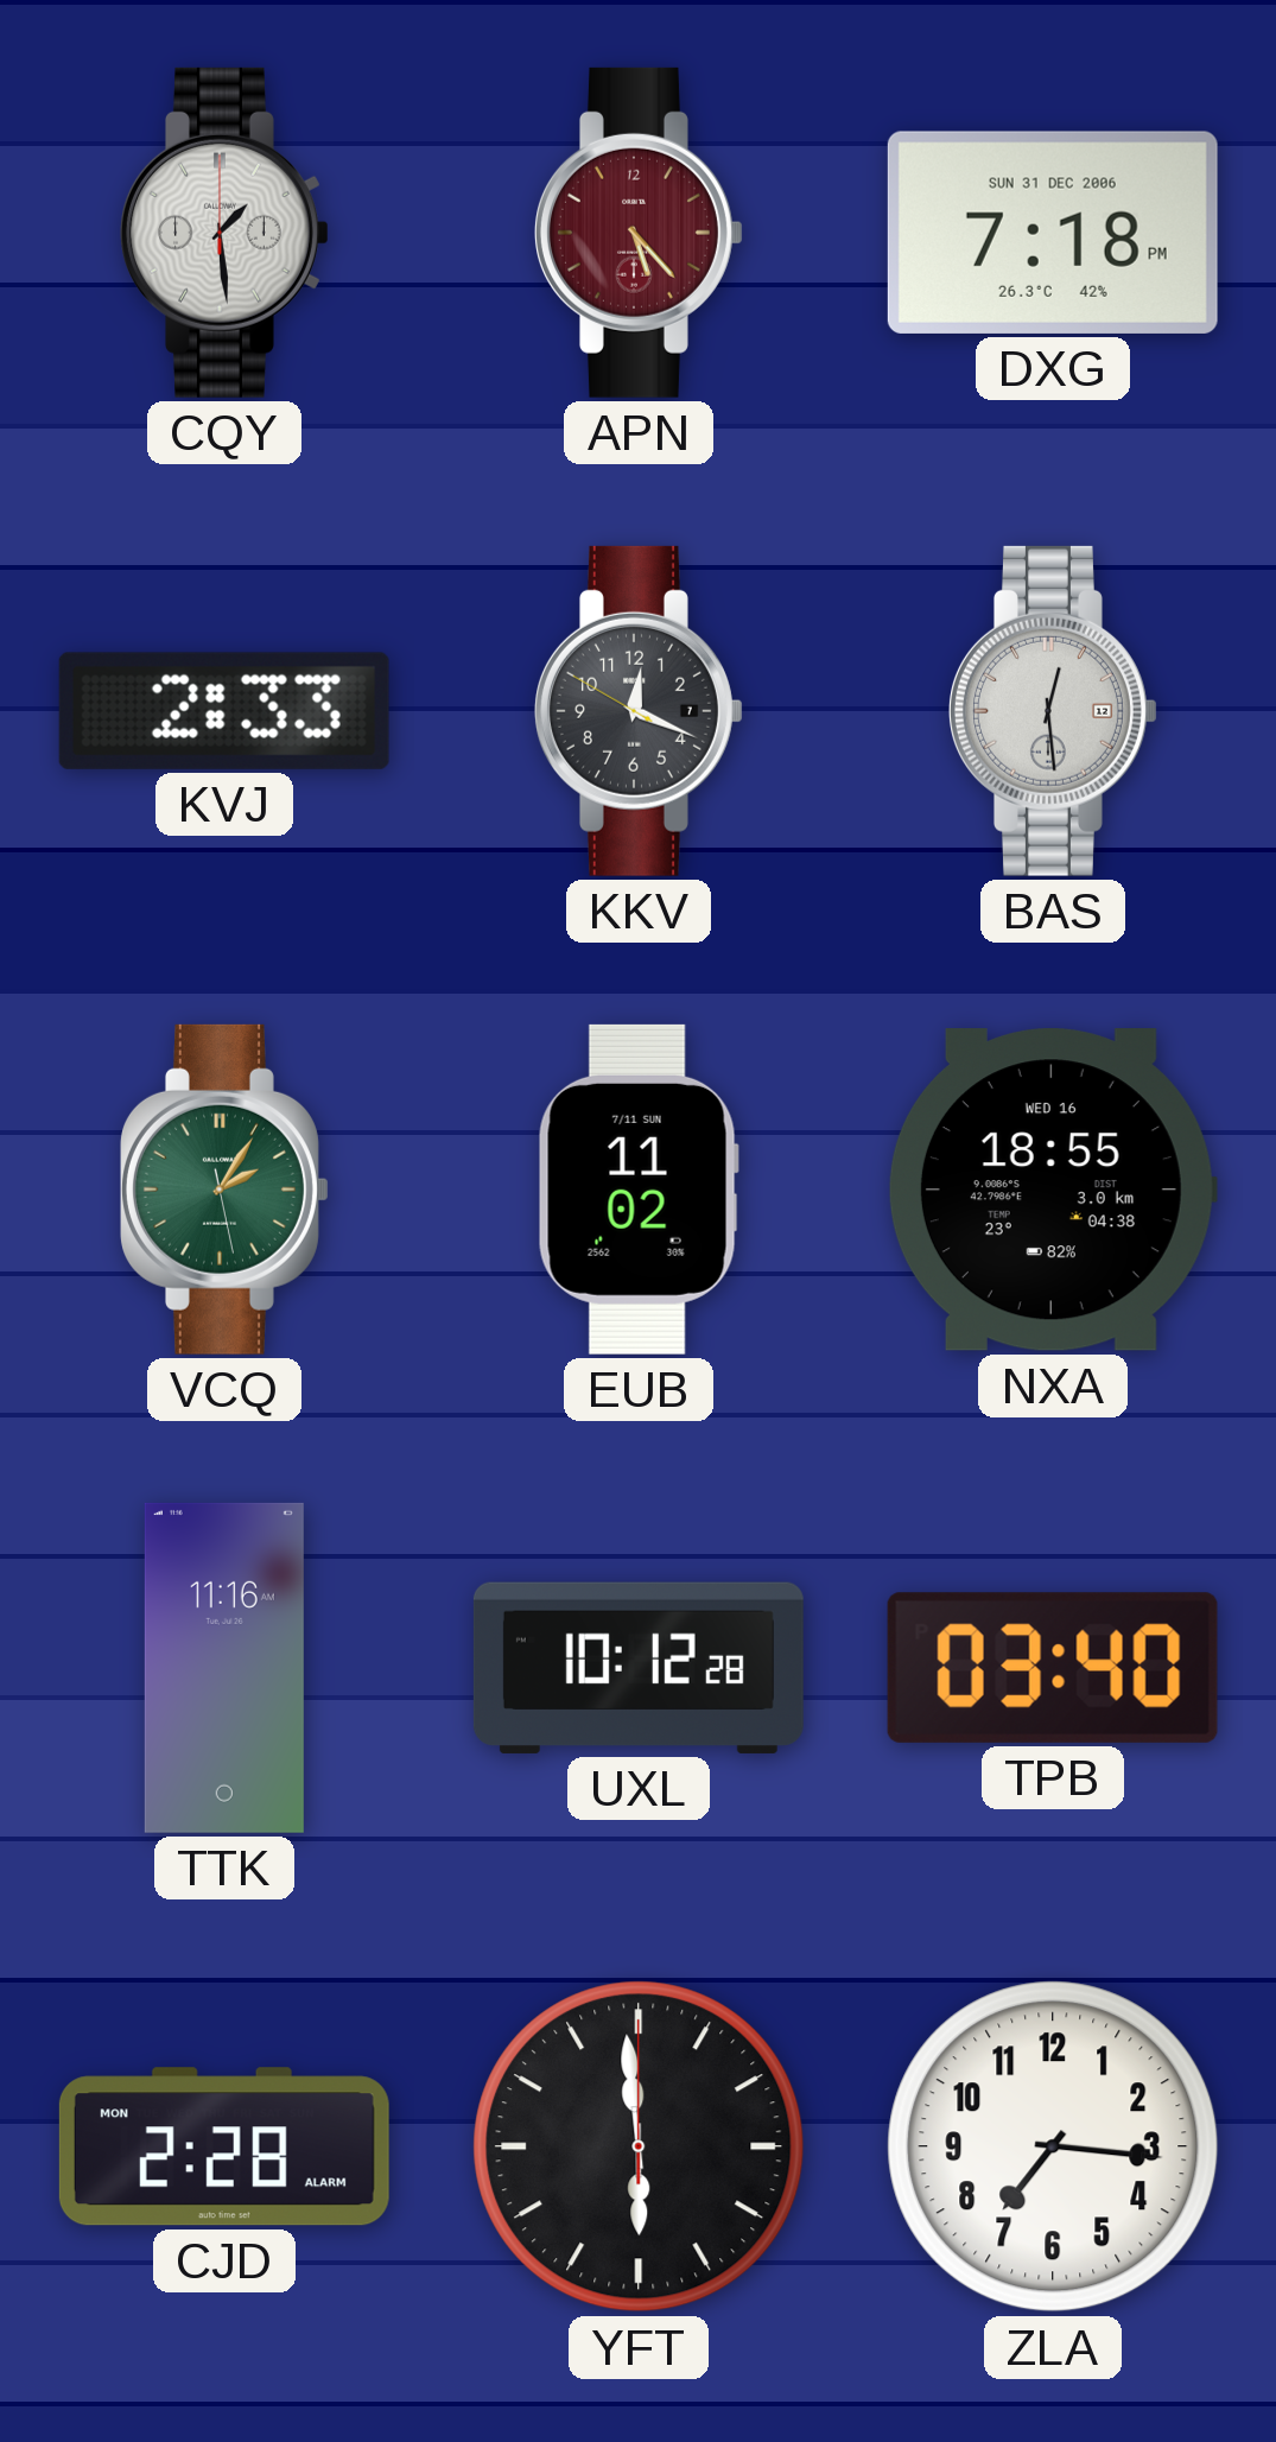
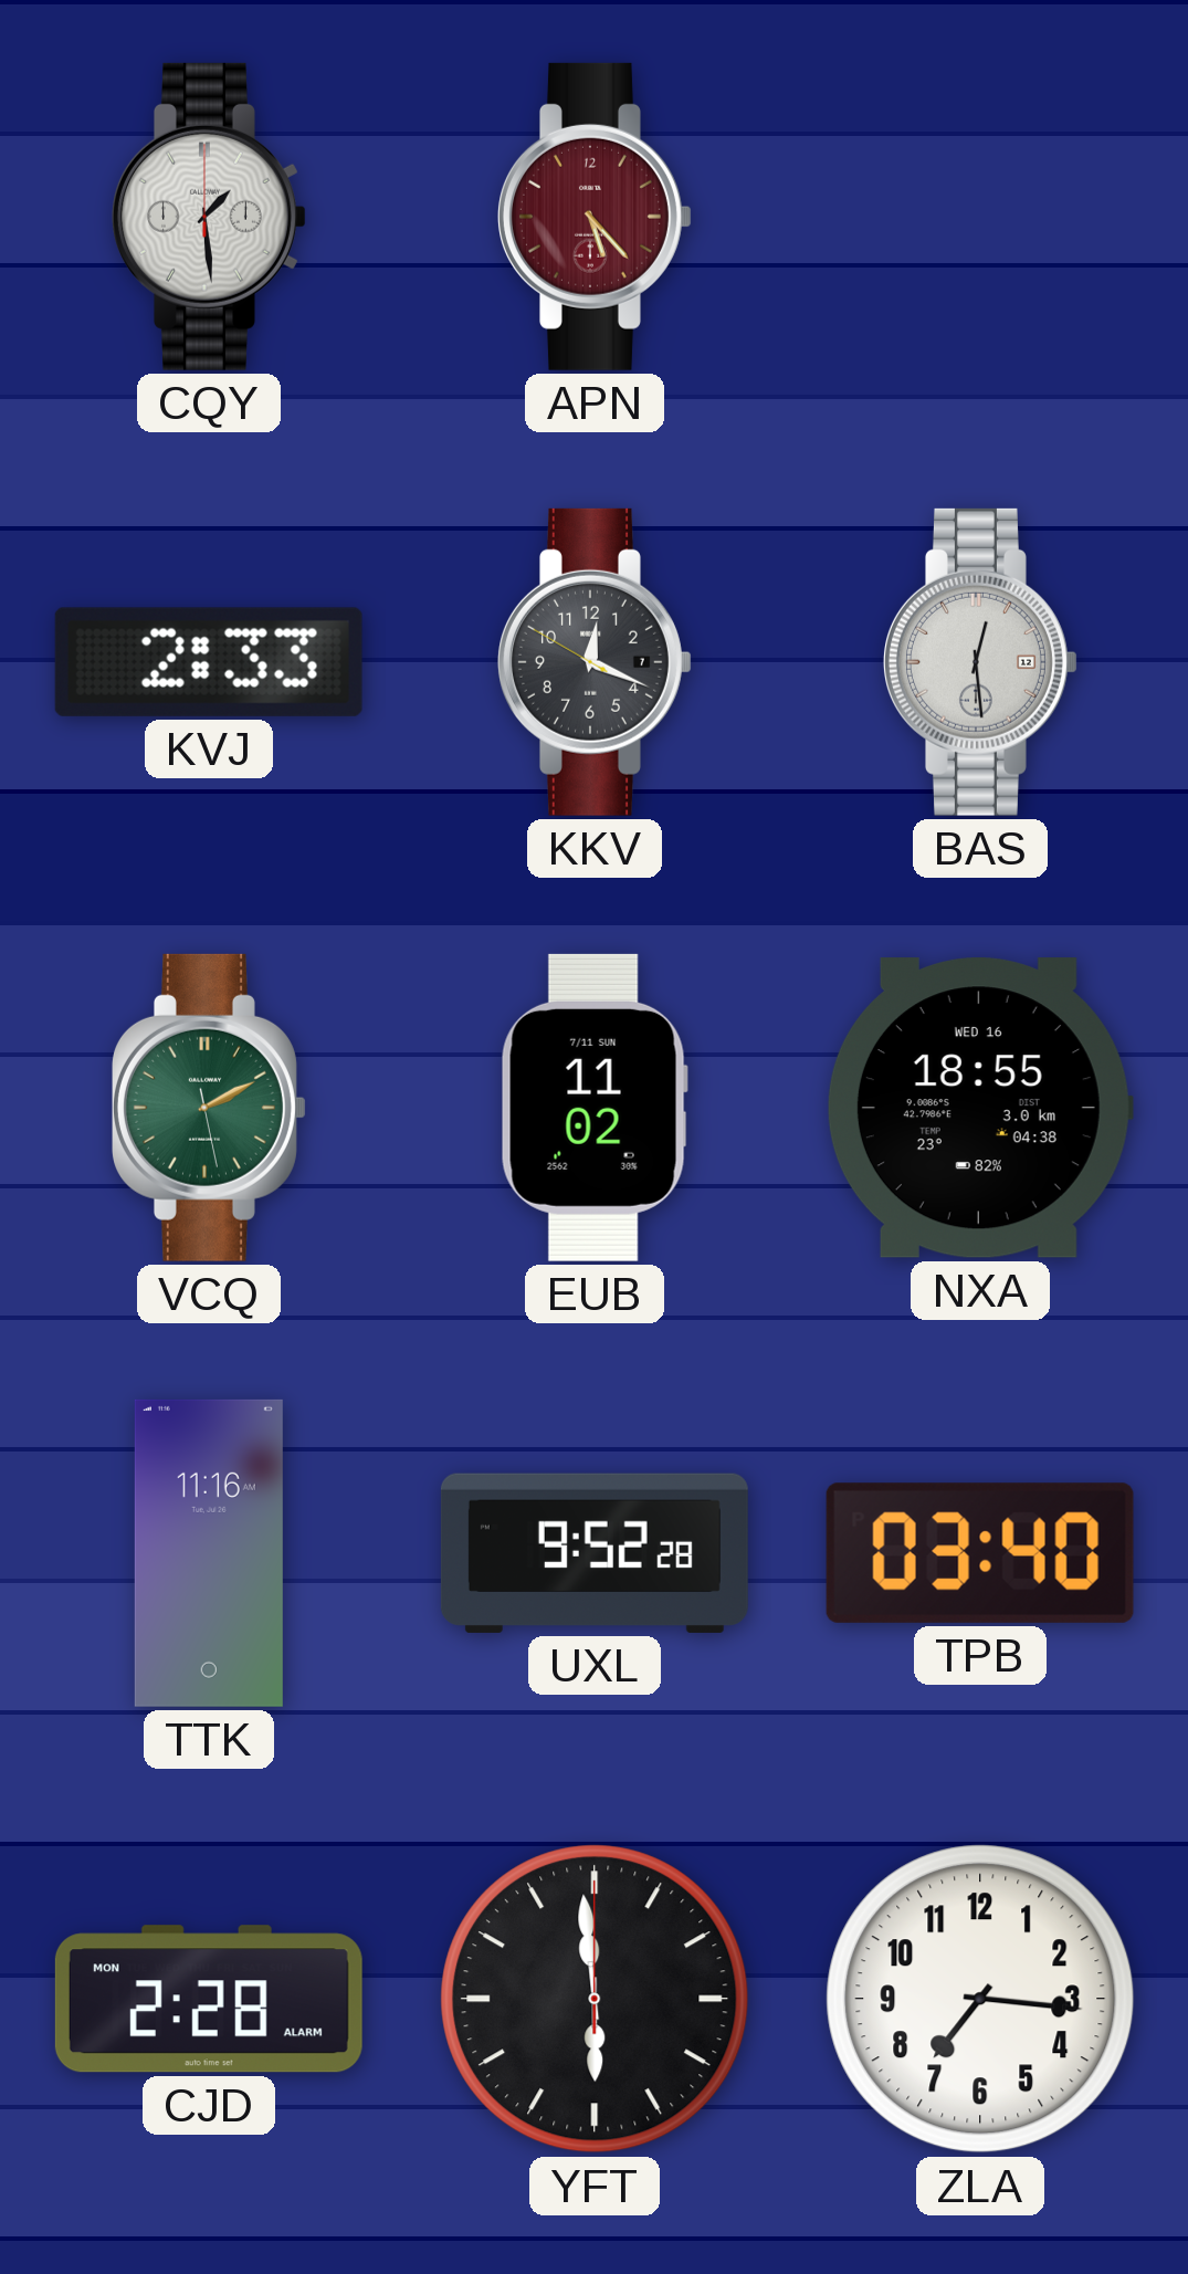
DXG: 7:18 -> none
VCQ: 2:05 -> 2:10
UXL: 10:12 -> 9:52
